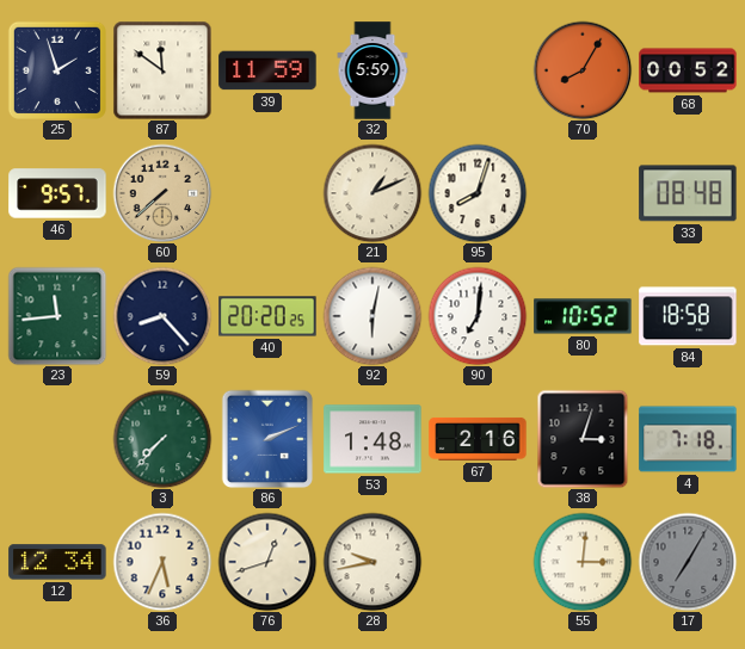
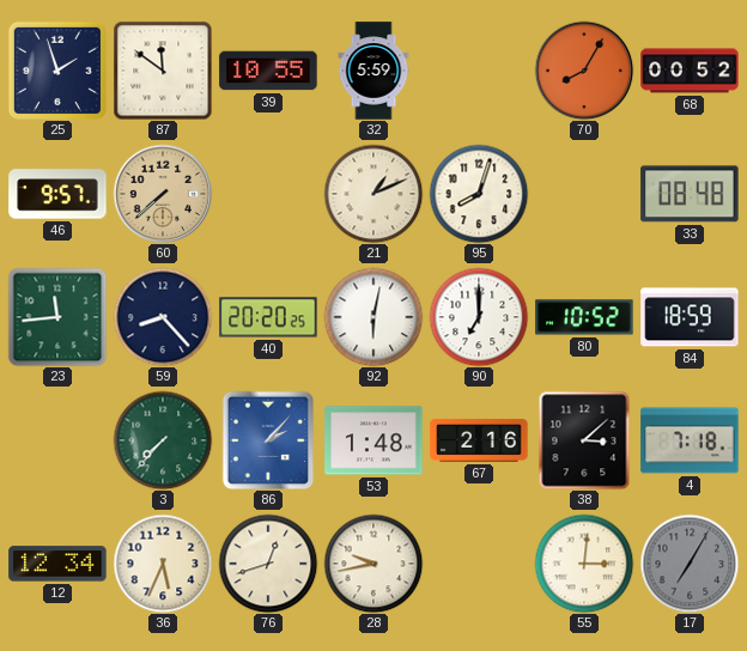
39: 11:59 -> 10:55
90: 7:01 -> 7:00
84: 18:58 -> 18:59
86: 2:11 -> 2:07
38: 3:03 -> 3:08
